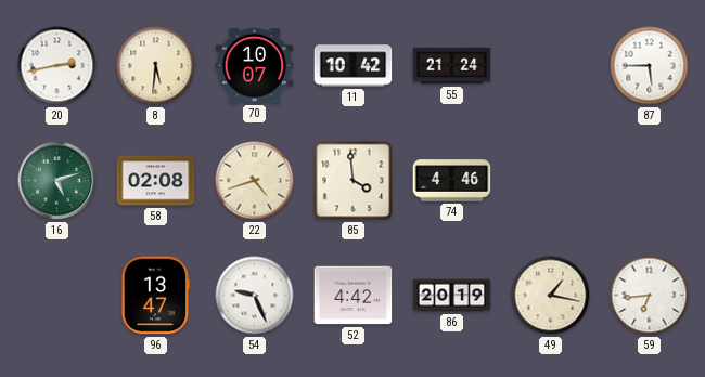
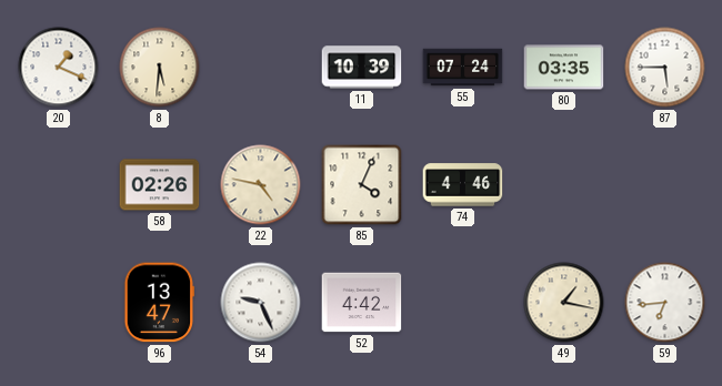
20: 2:43 -> 1:19
70: 10:07 -> none
11: 10:42 -> 10:39
55: 21:24 -> 07:24
80: none -> 03:35
16: 5:12 -> none
58: 02:08 -> 02:26
22: 4:42 -> 4:47
85: 3:59 -> 4:04
86: 20:19 -> none
